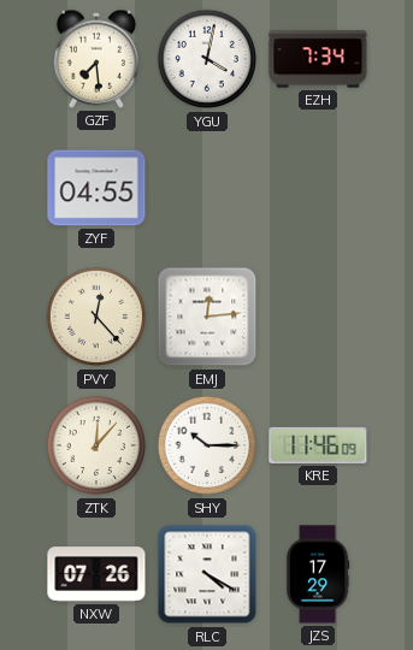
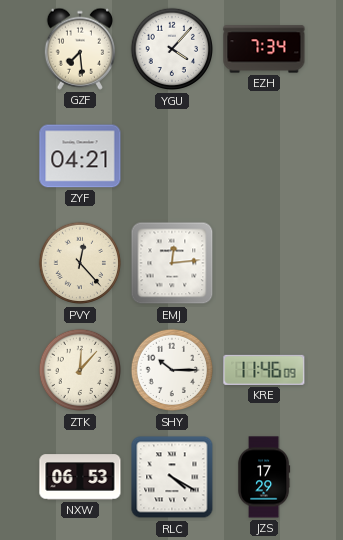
YGU: 4:02 -> 4:07
ZYF: 04:55 -> 04:21
NXW: 07:26 -> 06:53
